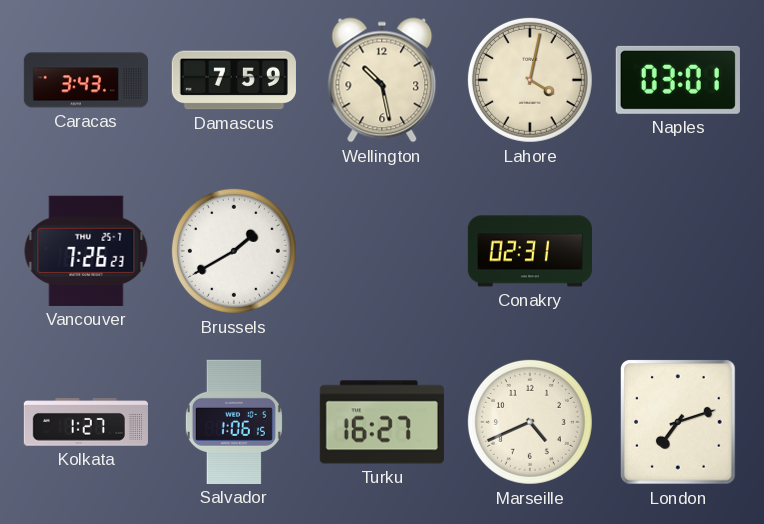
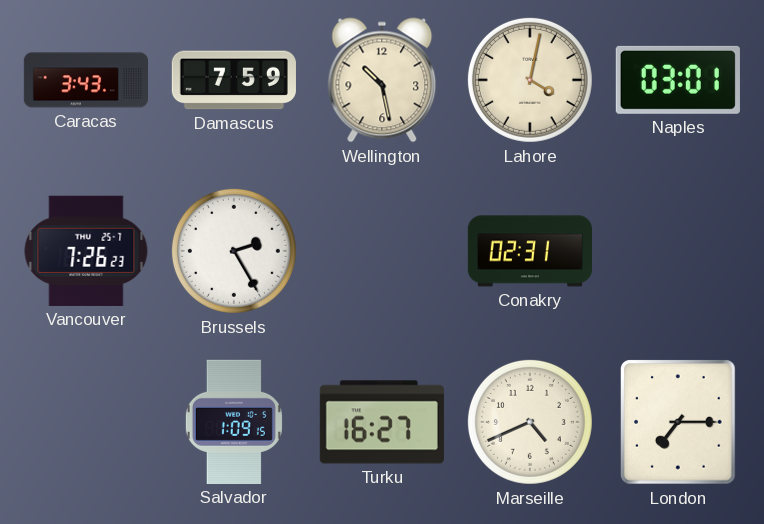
Brussels: 1:40 -> 2:25
Kolkata: 1:27 -> none
Salvador: 1:06 -> 1:09
London: 7:12 -> 7:15
